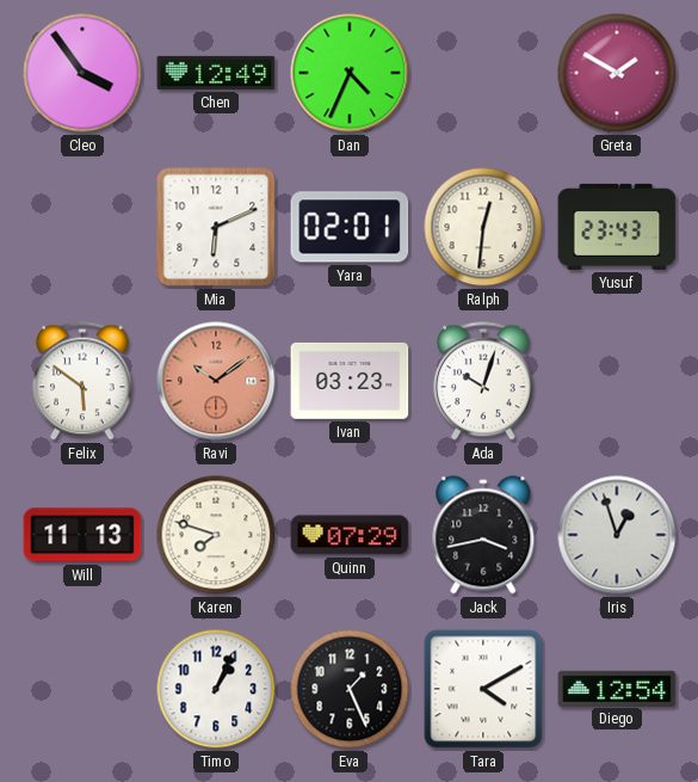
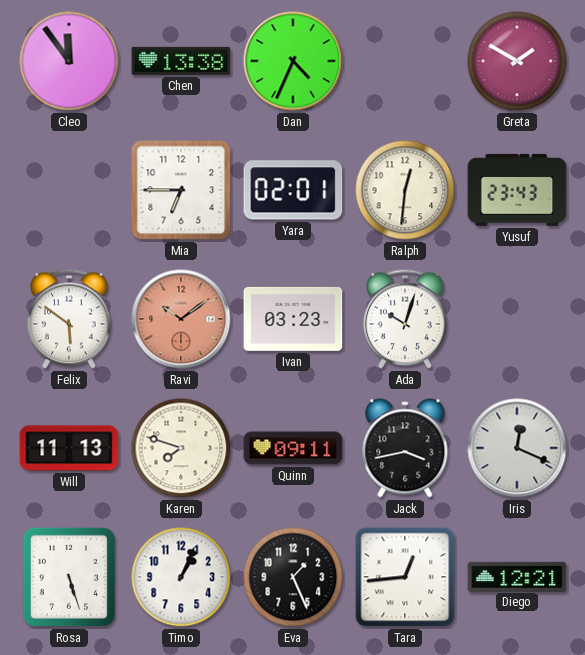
Cleo: 3:54 -> 11:54
Chen: 12:49 -> 13:38
Mia: 6:11 -> 6:45
Quinn: 07:29 -> 09:11
Iris: 12:57 -> 12:19
Rosa: none -> 5:27
Tara: 4:10 -> 12:44
Diego: 12:54 -> 12:21
